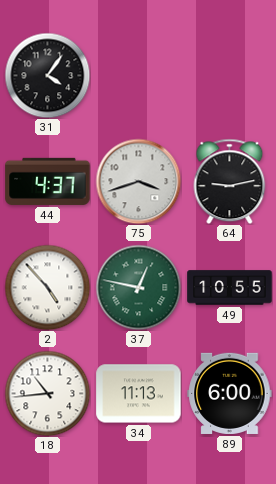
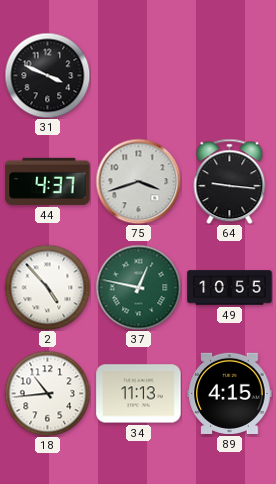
31: 4:06 -> 3:49
64: 9:13 -> 9:16
89: 6:00 -> 4:15
